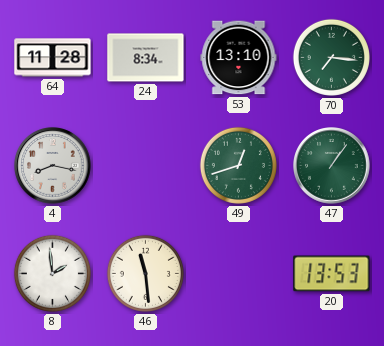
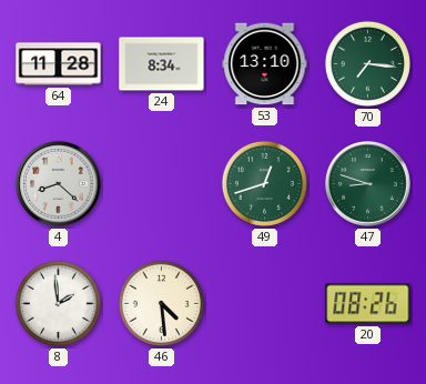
4: 8:17 -> 8:22
47: 1:06 -> 8:48
46: 11:29 -> 4:29
20: 13:53 -> 08:26
